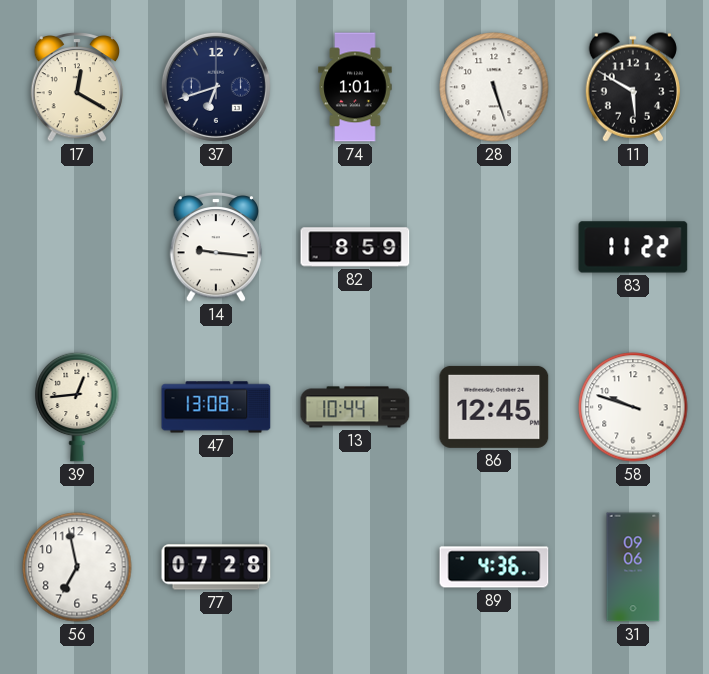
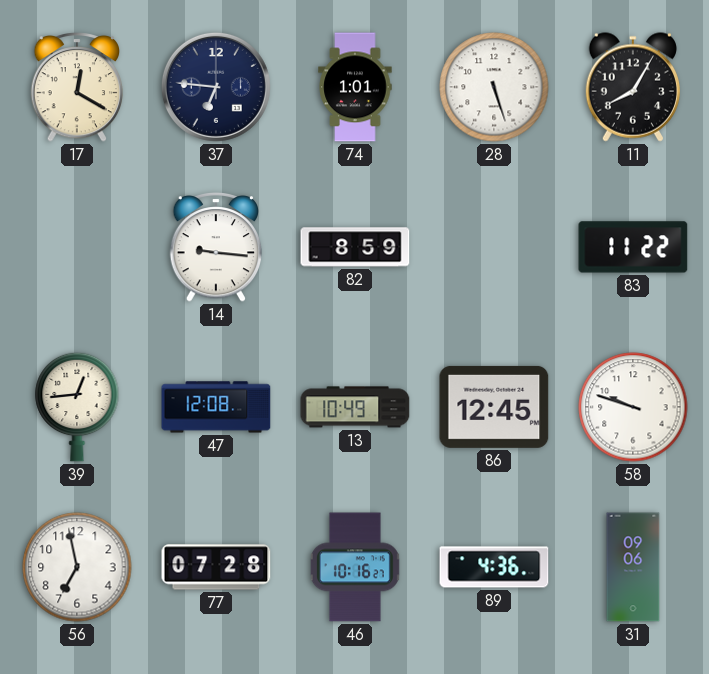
37: 6:42 -> 6:46
11: 5:50 -> 8:05
47: 13:08 -> 12:08
13: 10:44 -> 10:49
46: none -> 10:16
